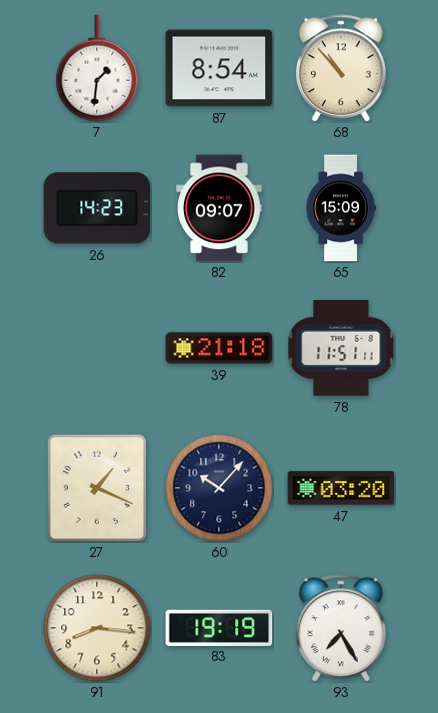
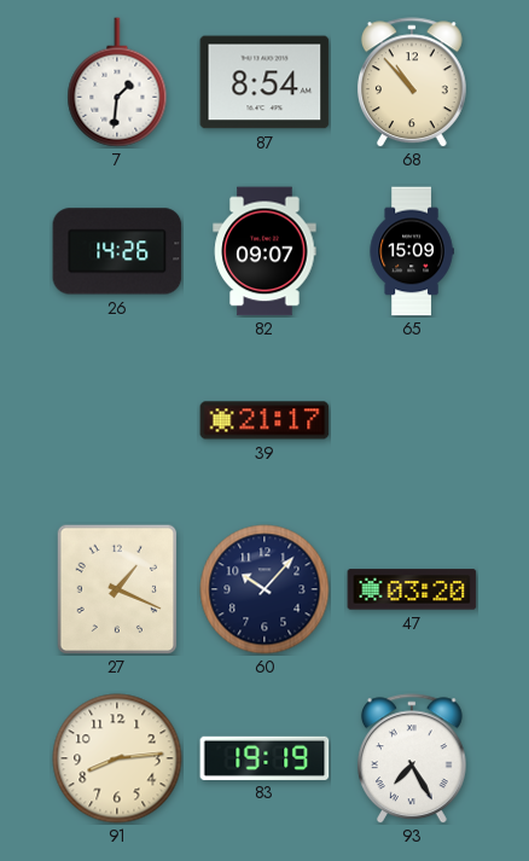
26: 14:23 -> 14:26
39: 21:18 -> 21:17
78: 11:51 -> none
91: 8:16 -> 8:14
